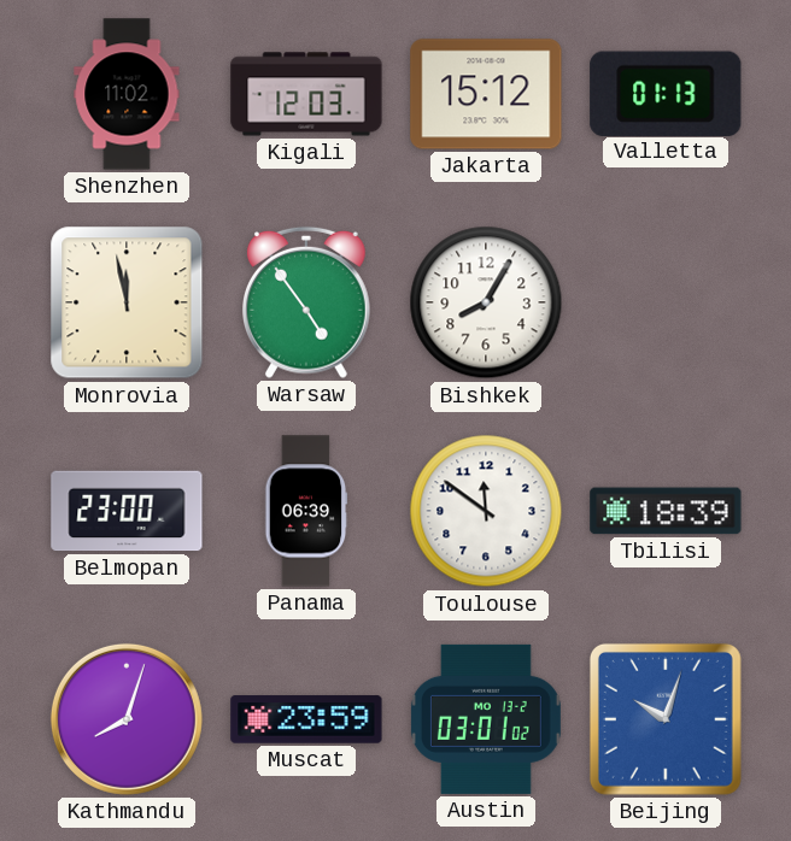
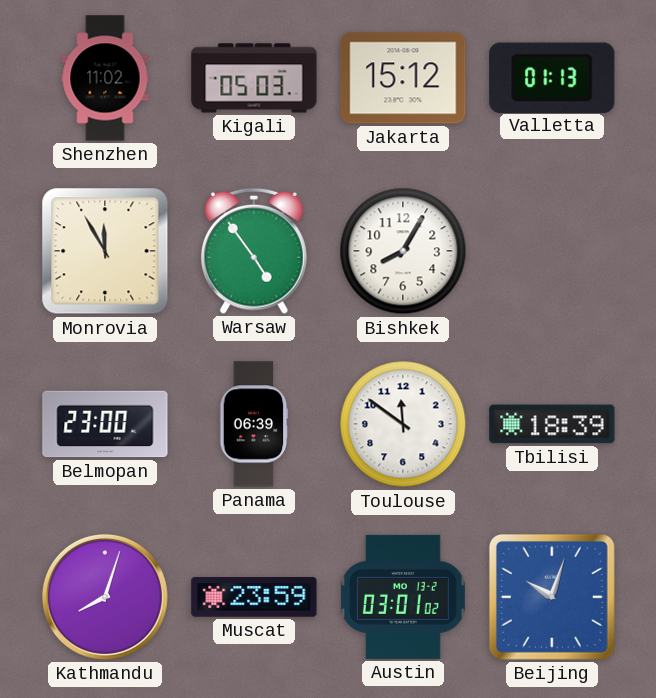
Kigali: 12:03 -> 05:03
Monrovia: 11:58 -> 11:55
